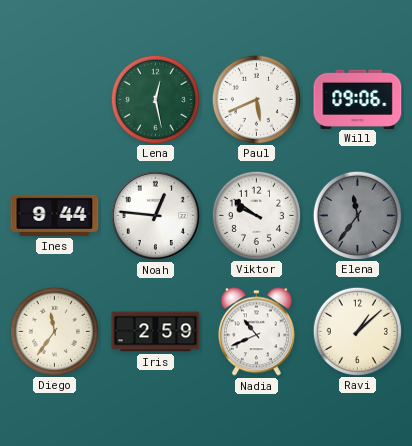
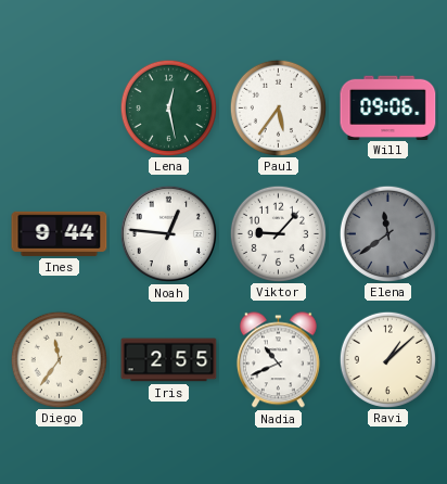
Paul: 5:41 -> 5:36
Viktor: 9:51 -> 9:07
Elena: 11:36 -> 11:39
Iris: 2:59 -> 2:55
